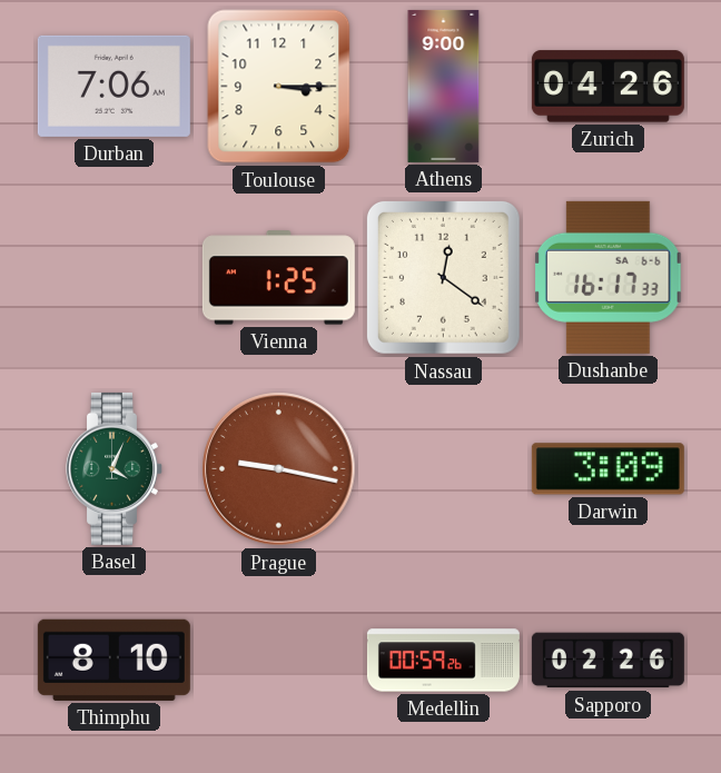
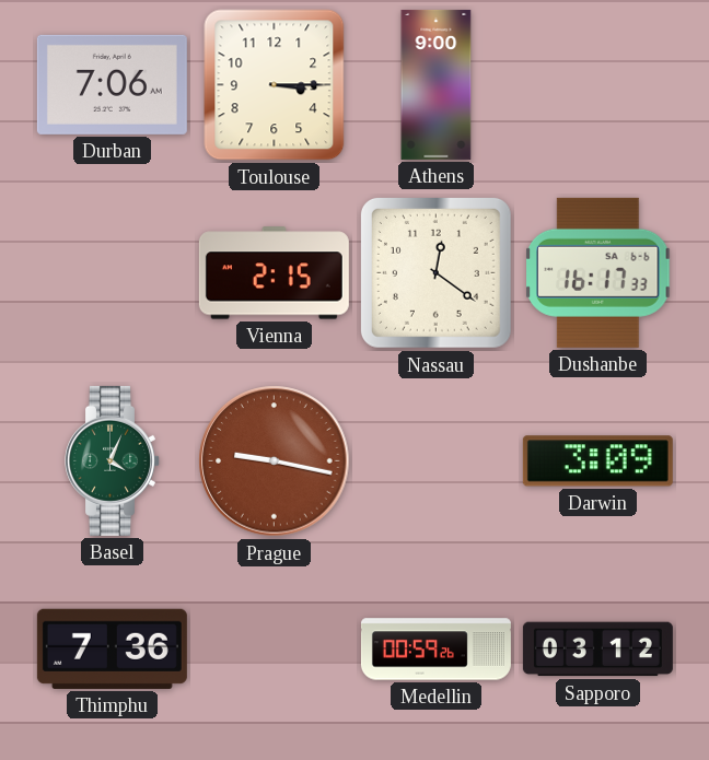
Zurich: 04:26 -> none
Vienna: 1:25 -> 2:15
Thimphu: 8:10 -> 7:36
Sapporo: 02:26 -> 03:12
